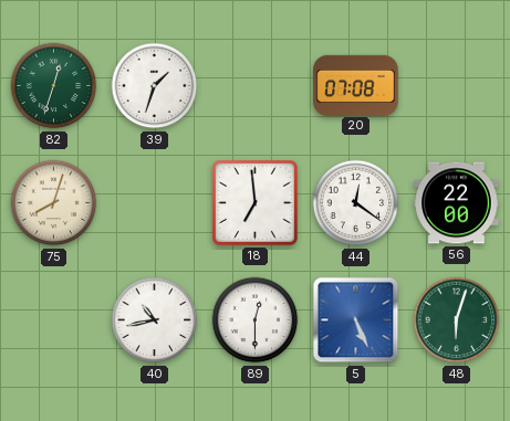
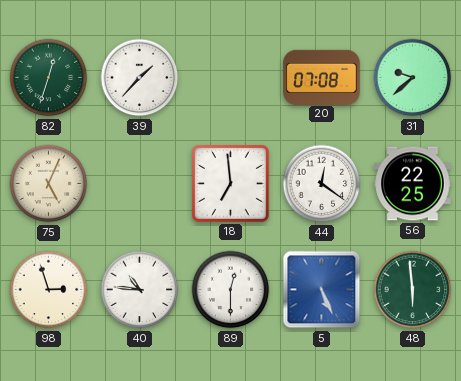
39: 1:33 -> 1:37
31: none -> 9:38
75: 8:03 -> 5:04
56: 22:00 -> 22:25
98: none -> 2:57
40: 10:43 -> 10:46
48: 6:03 -> 5:59
